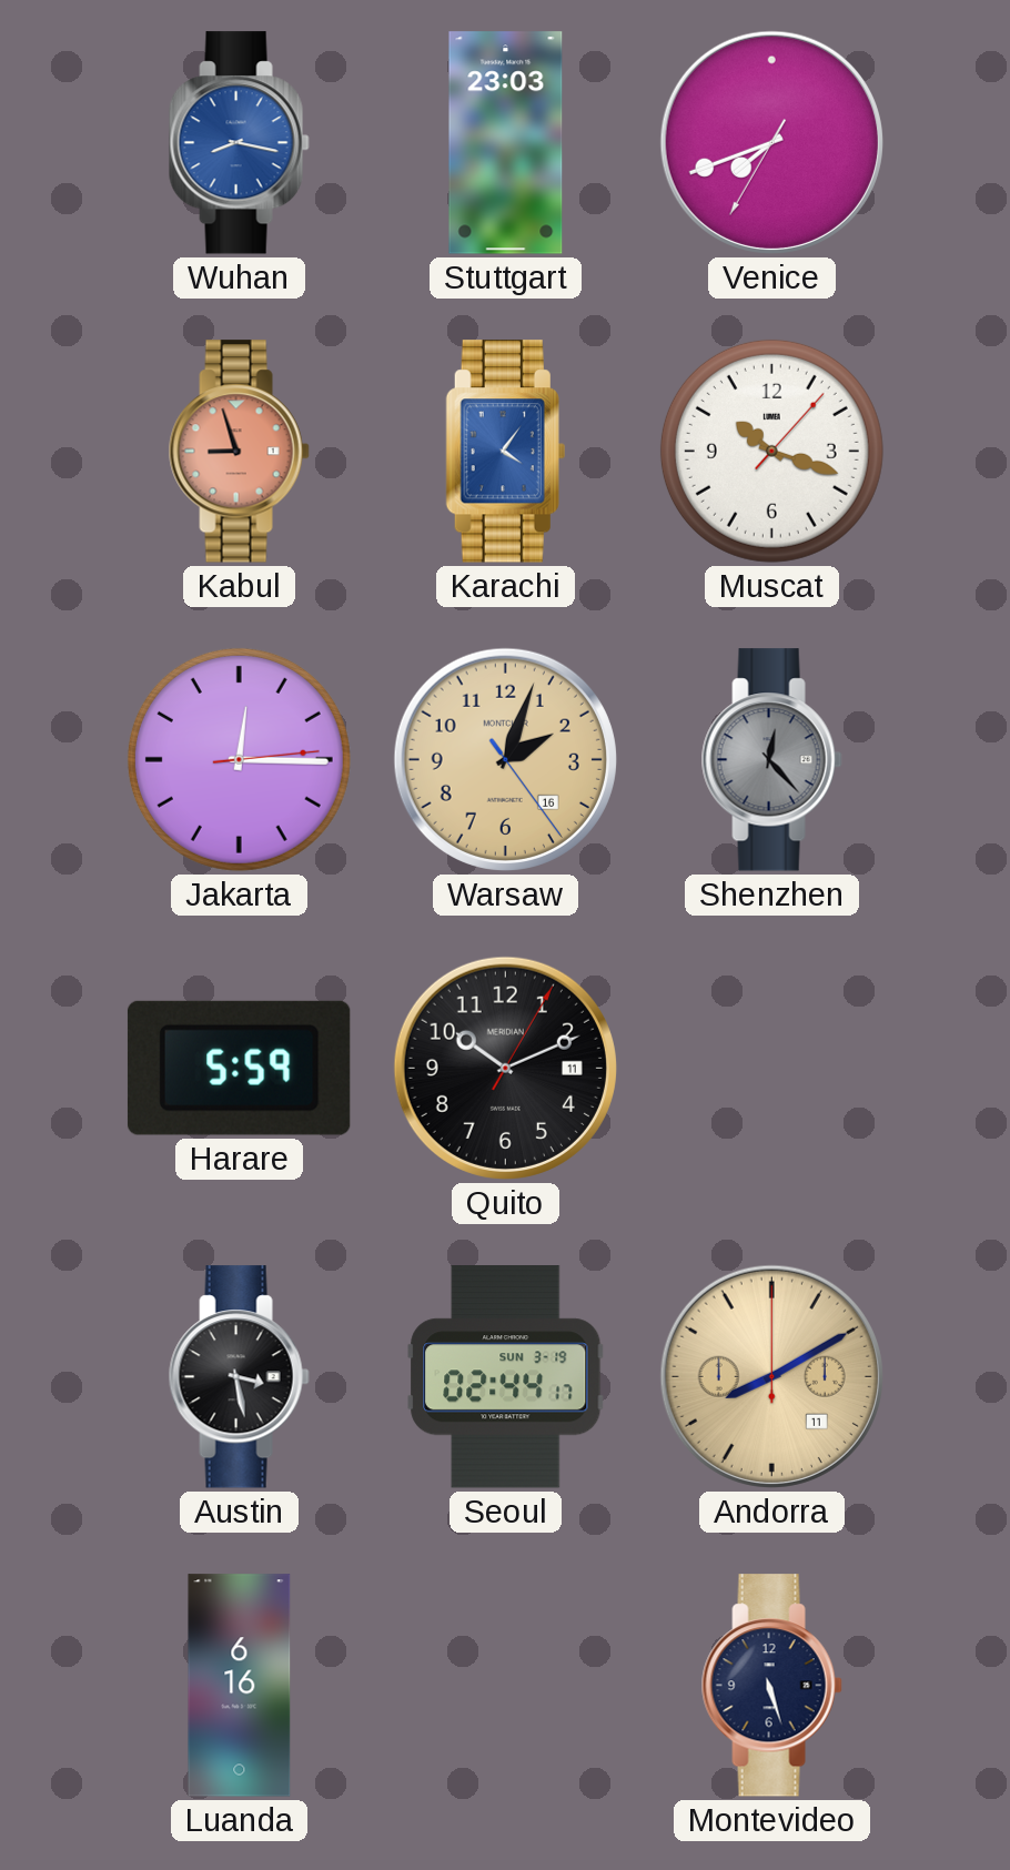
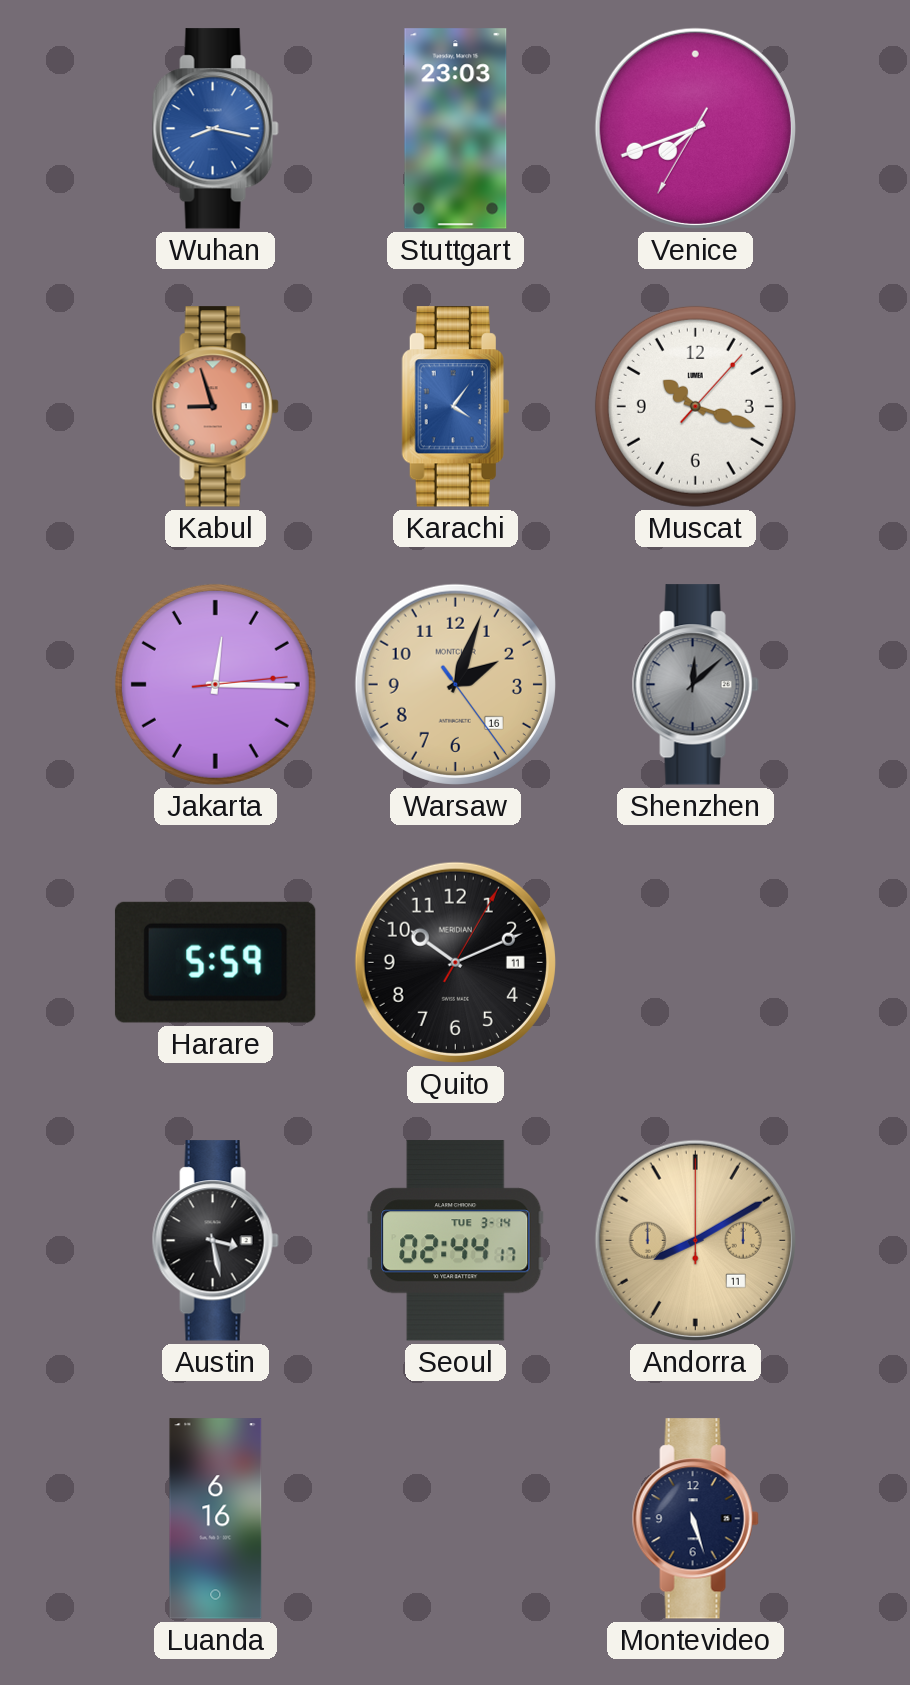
Shenzhen: 12:23 -> 12:08
Seoul date: SUN 3-19 -> TUE 3-14
